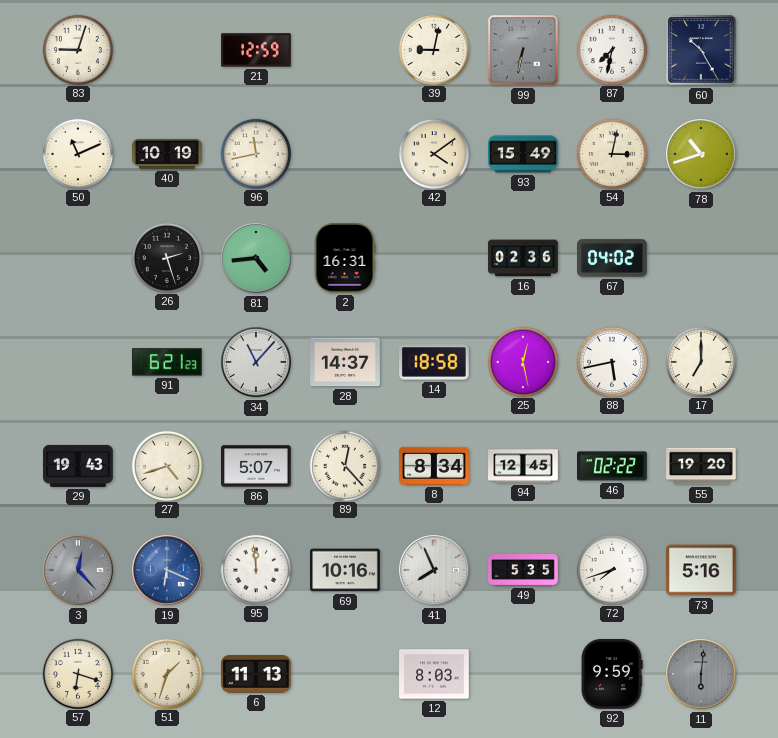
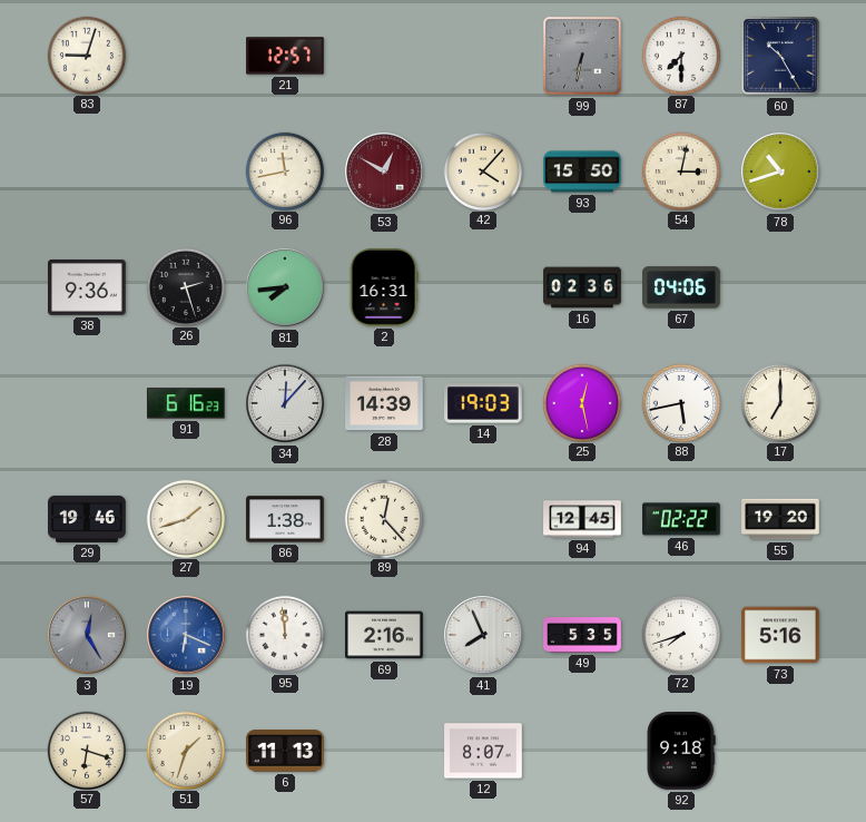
21: 12:59 -> 12:57
39: 9:02 -> none
87: 7:32 -> 7:30
50: 11:11 -> none
40: 10:19 -> none
53: none -> 12:50
42: 4:09 -> 4:07
93: 15:49 -> 15:50
38: none -> 9:36
81: 4:44 -> 7:44
67: 04:02 -> 04:06
91: 6:21 -> 6:16
34: 11:07 -> 12:07
28: 14:37 -> 14:39
14: 18:58 -> 19:03
29: 19:43 -> 19:46
27: 4:42 -> 1:42
86: 5:07 -> 1:38
8: 8:34 -> none
3: 12:23 -> 12:25
69: 10:16 -> 2:16
12: 8:03 -> 8:07
92: 9:59 -> 9:18
11: 6:01 -> none
